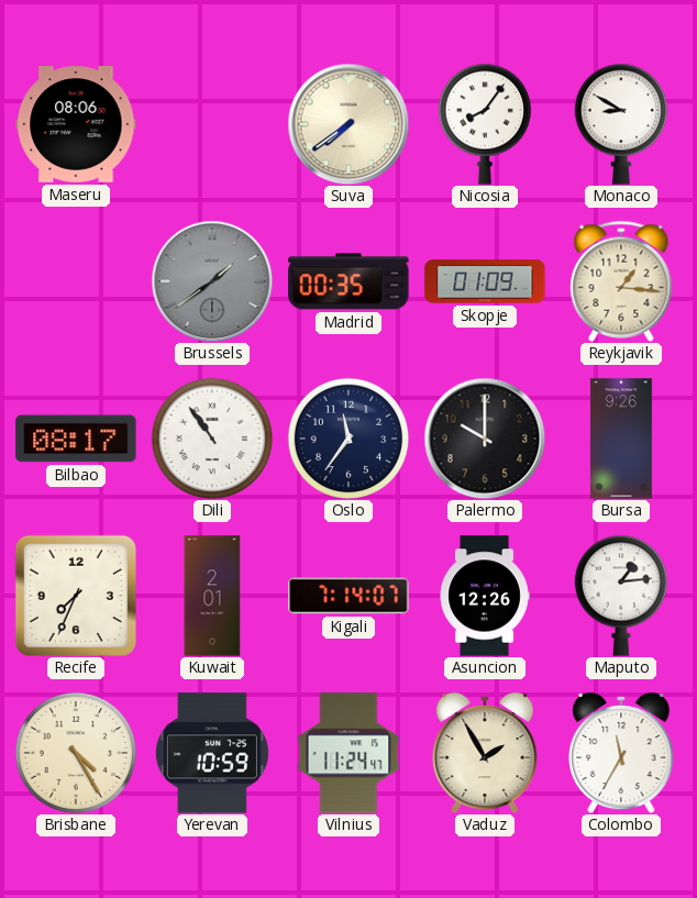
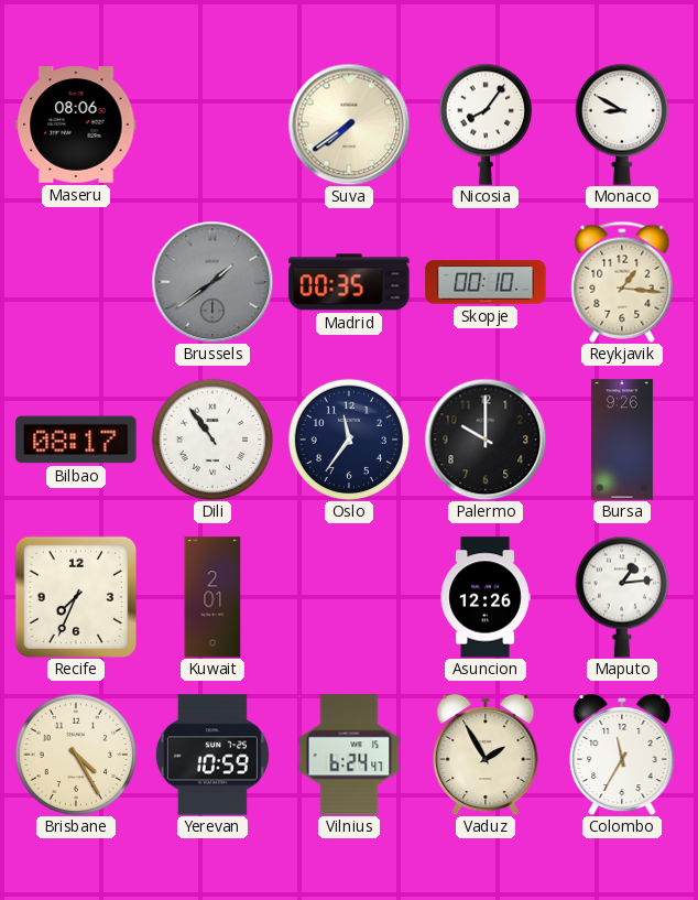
Skopje: 01:09 -> 00:10
Kigali: 7:14 -> none
Vilnius: 11:24 -> 6:24
